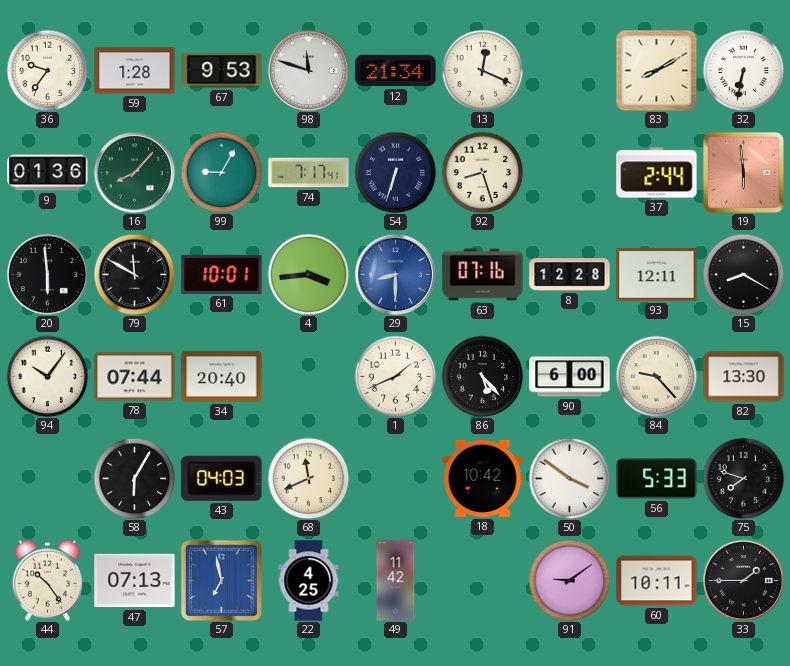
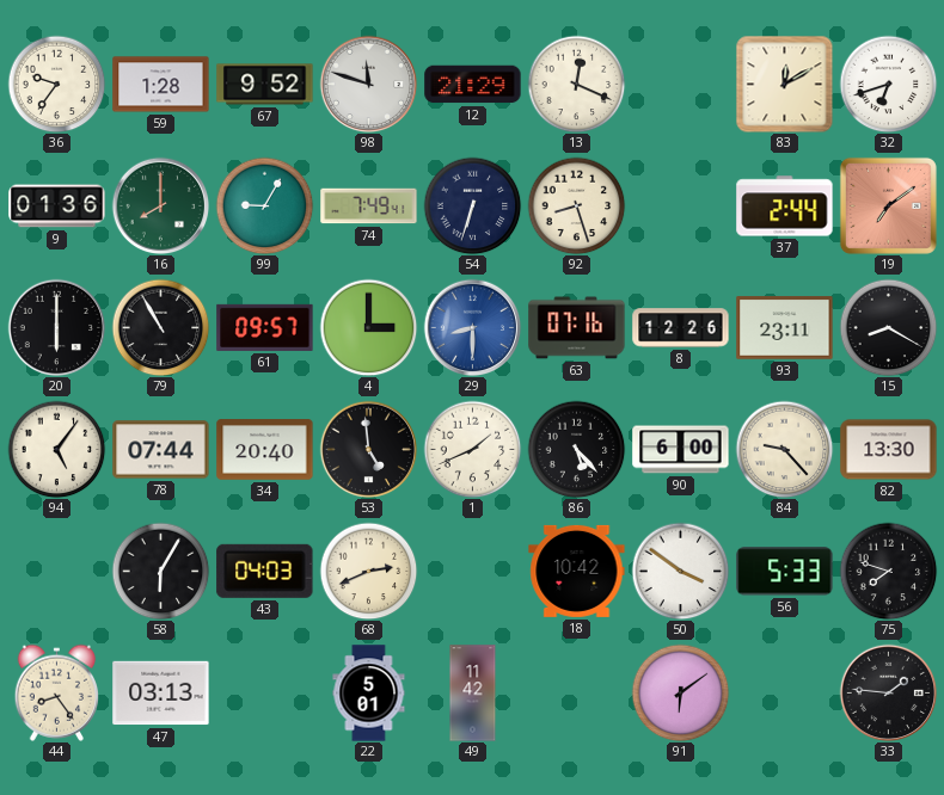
67: 9:53 -> 9:52
12: 21:34 -> 21:29
83: 8:10 -> 12:10
32: 6:32 -> 6:42
16: 8:07 -> 8:00
74: 7:17 -> 7:49
19: 5:59 -> 7:09
20: 5:59 -> 6:00
79: 11:50 -> 10:55
61: 10:01 -> 09:57
4: 3:44 -> 3:00
8: 12:28 -> 12:26
93: 12:11 -> 23:11
94: 10:06 -> 5:06
53: none -> 4:59
68: 11:41 -> 2:41
44: 10:24 -> 8:24
47: 07:13 -> 03:13
57: 6:58 -> none
22: 4:25 -> 5:01
91: 9:09 -> 6:09
60: 10:11 -> none
33: 1:45 -> 1:46
